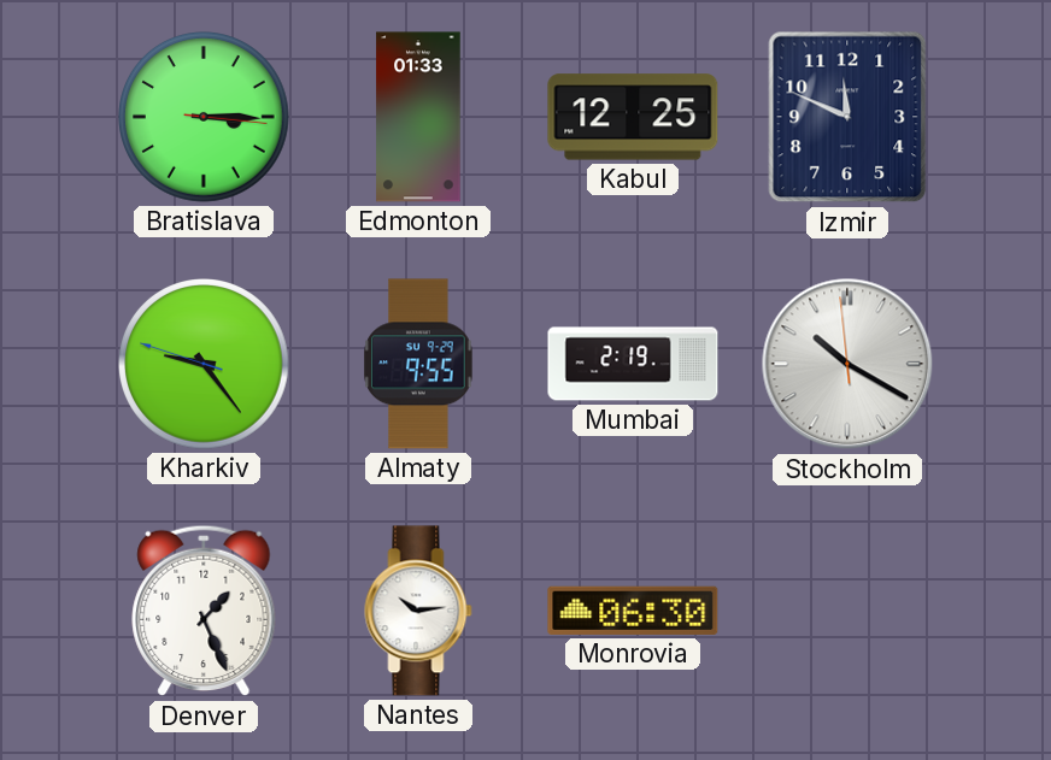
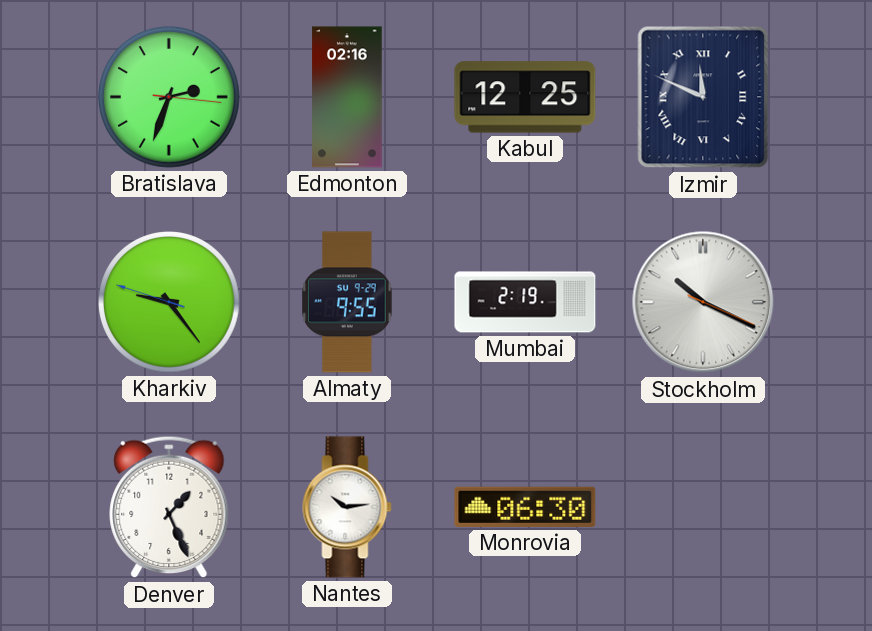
Bratislava: 3:15 -> 2:33
Edmonton: 01:33 -> 02:16
Izmir numerals: Arabic -> Roman
Stockholm: 10:19:59 -> 10:19:19
